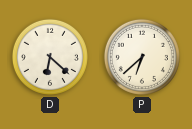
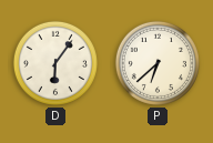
D: 6:22 -> 6:06
